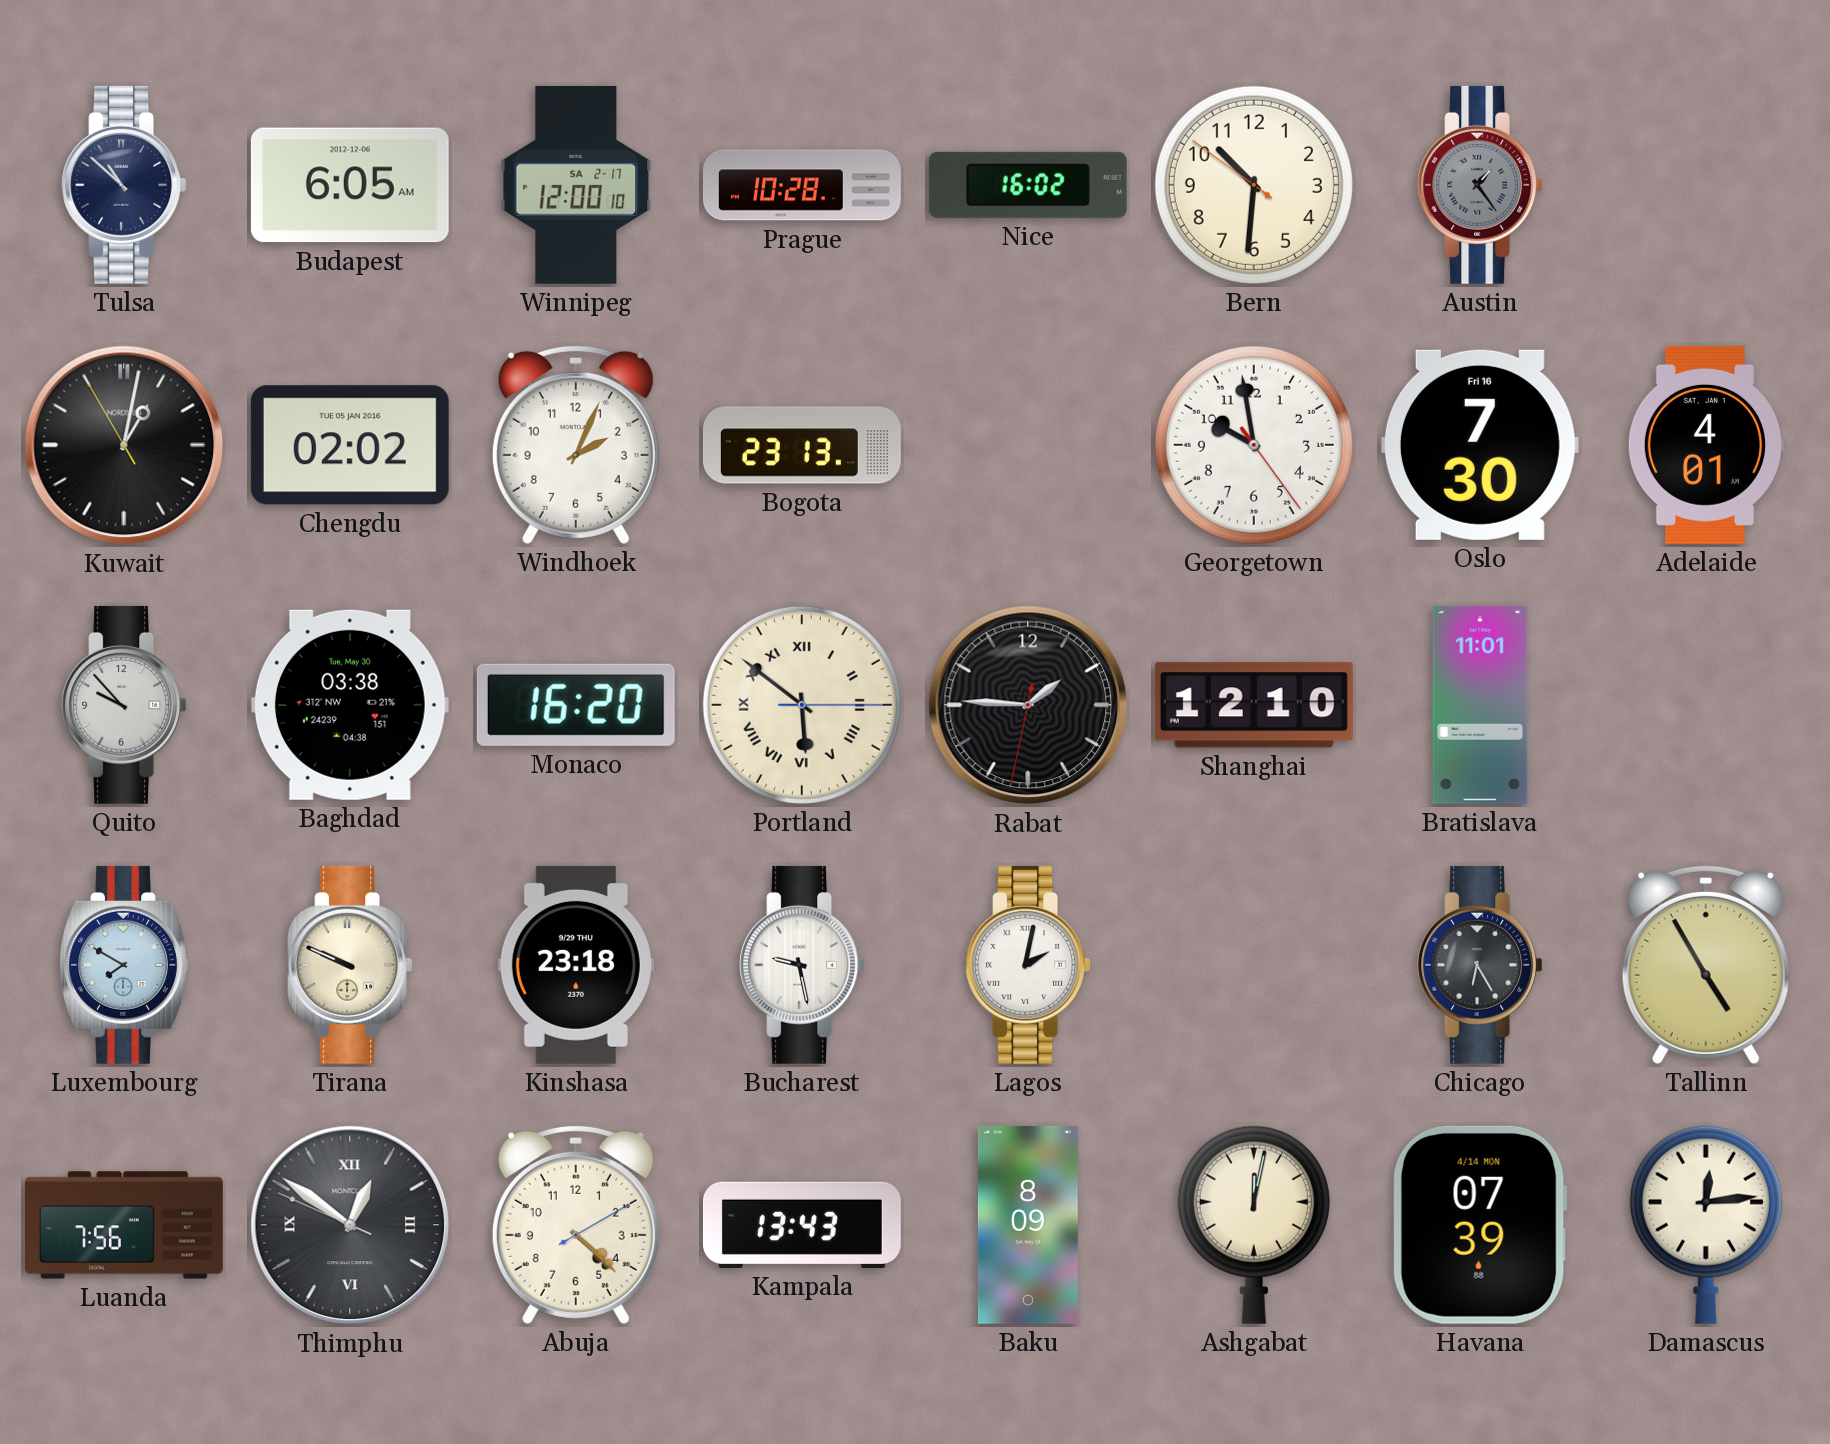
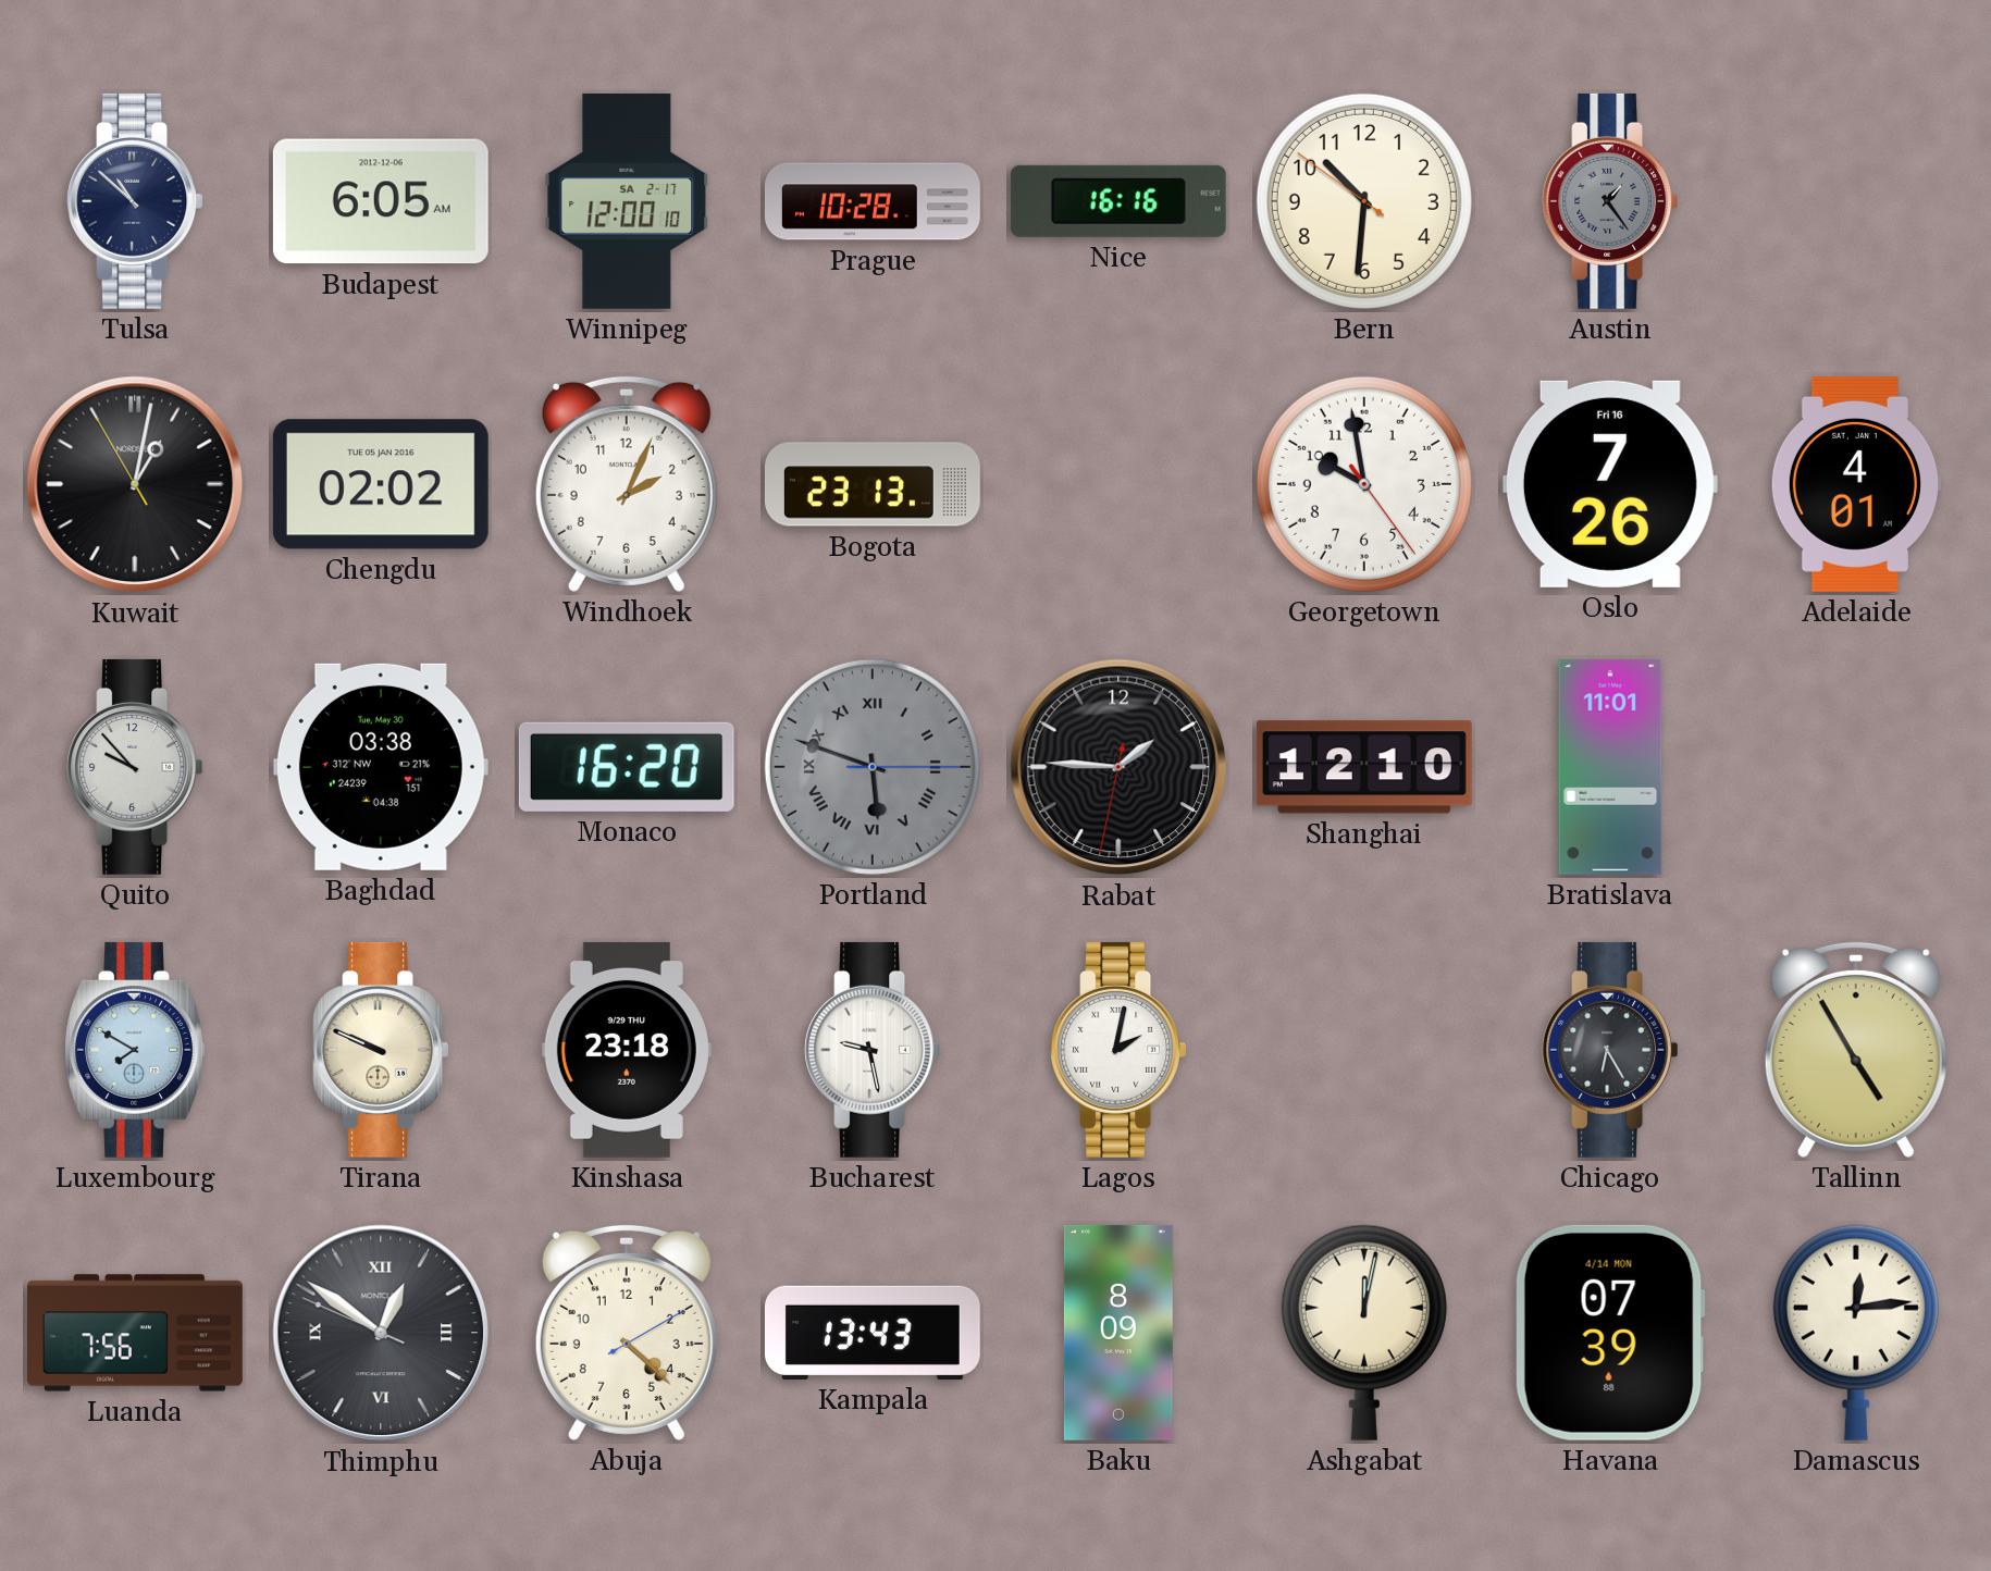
Nice: 16:02 -> 16:16
Oslo: 7:30 -> 7:26
Portland: 5:51 -> 5:48
Portland dial: cream -> grey
